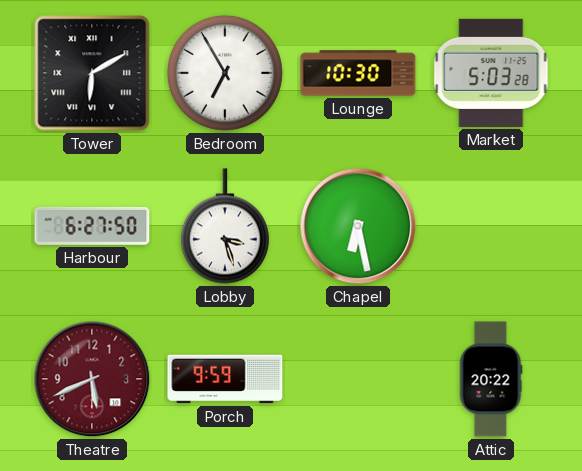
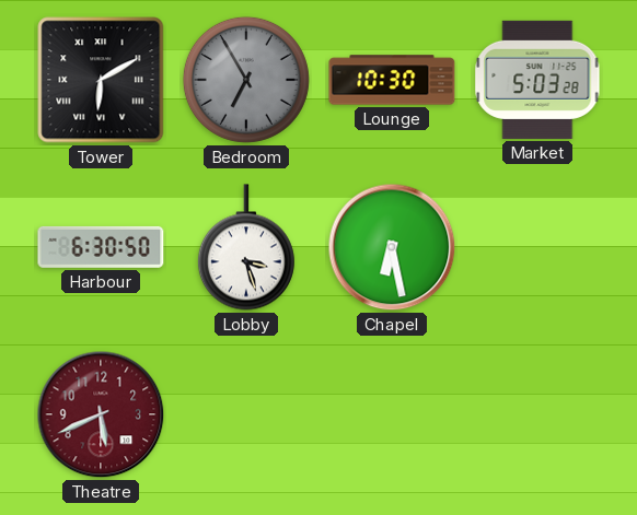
Bedroom dial: white -> grey
Harbour: 6:27 -> 6:30
Porch: 9:59 -> none
Attic: 20:22 -> none
